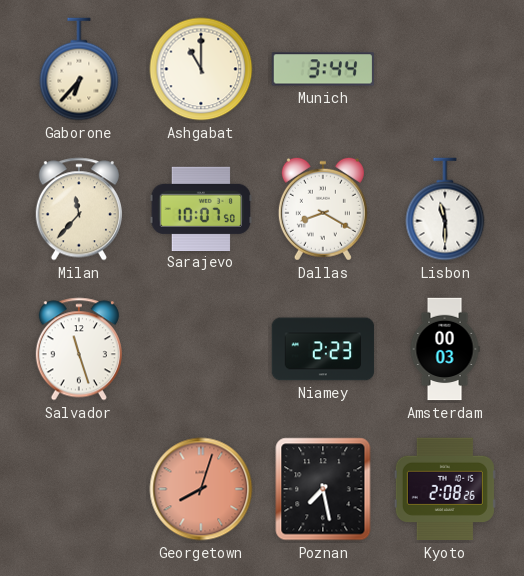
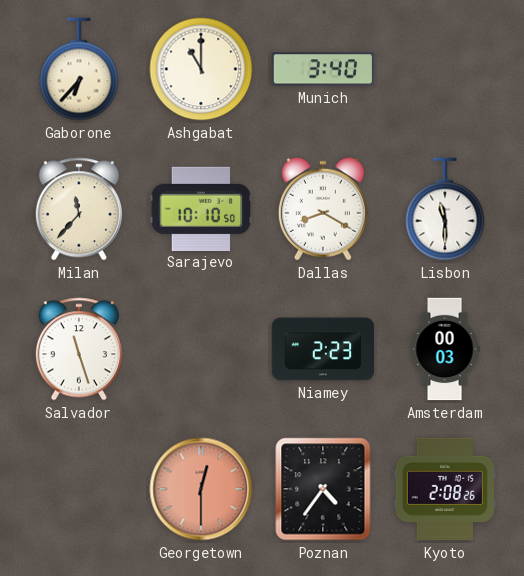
Munich: 3:44 -> 3:40
Sarajevo: 10:07 -> 10:10
Georgetown: 8:03 -> 12:30
Poznan: 7:28 -> 4:36
